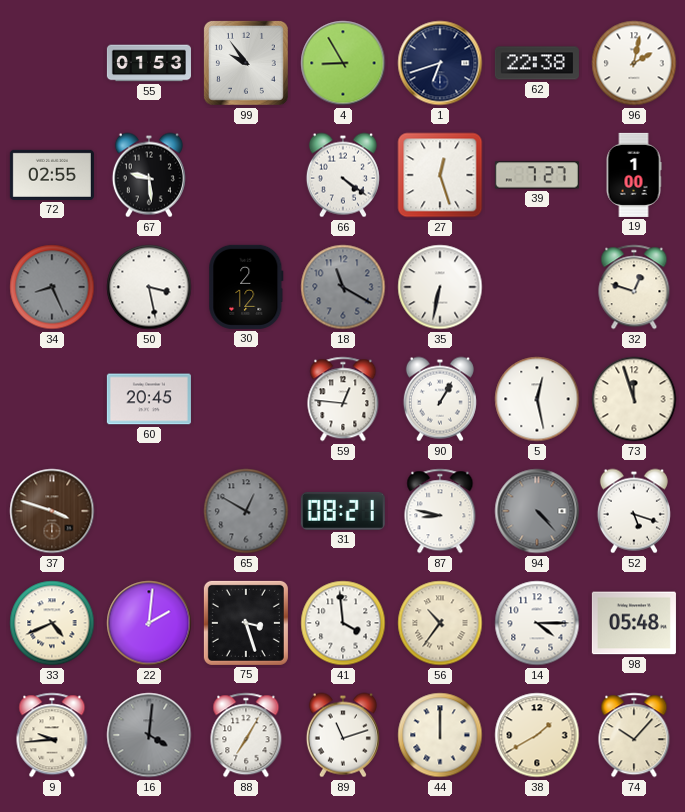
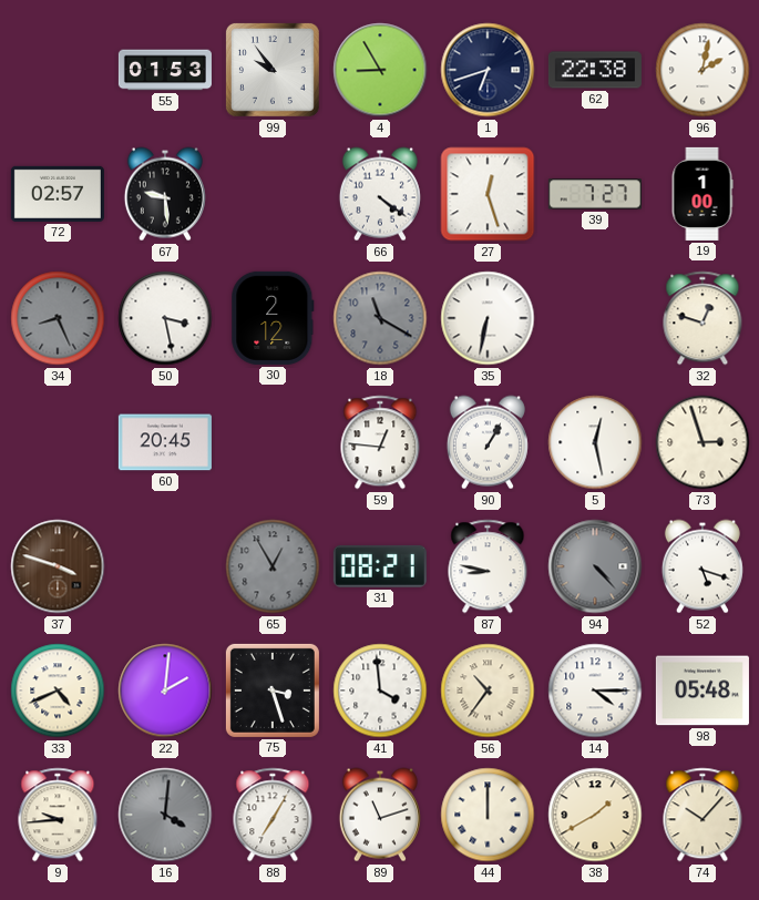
72: 02:55 -> 02:57
73: 11:57 -> 2:57
65: 12:50 -> 12:55
